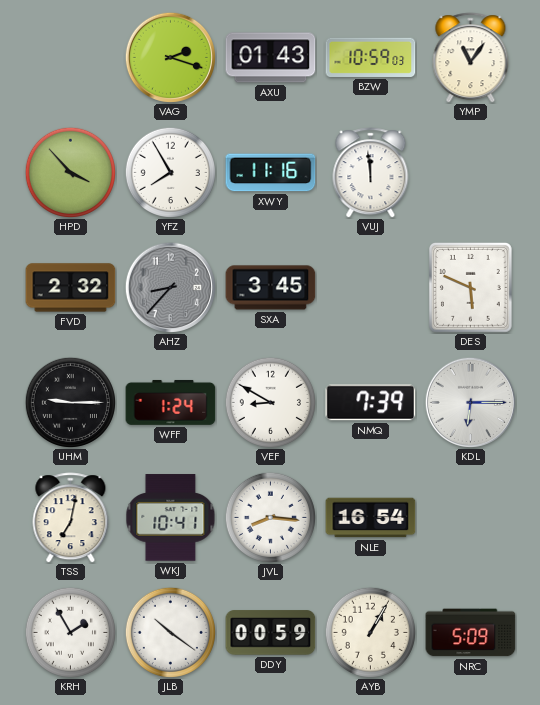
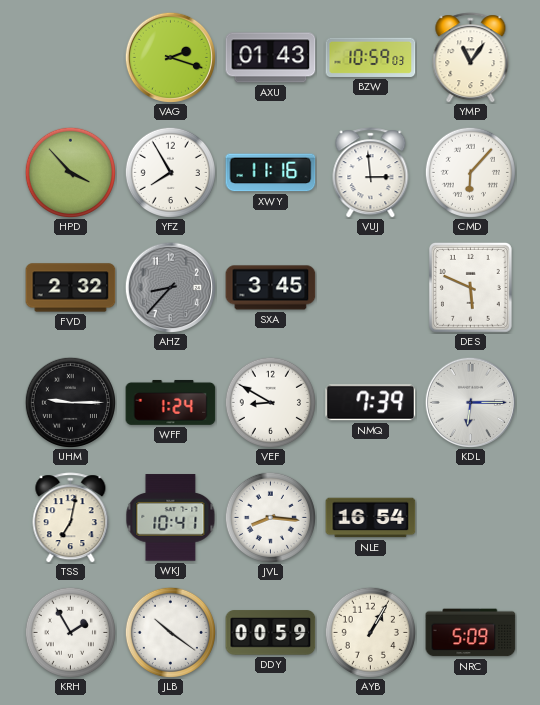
VUJ: 11:59 -> 2:59
CMD: none -> 6:07
